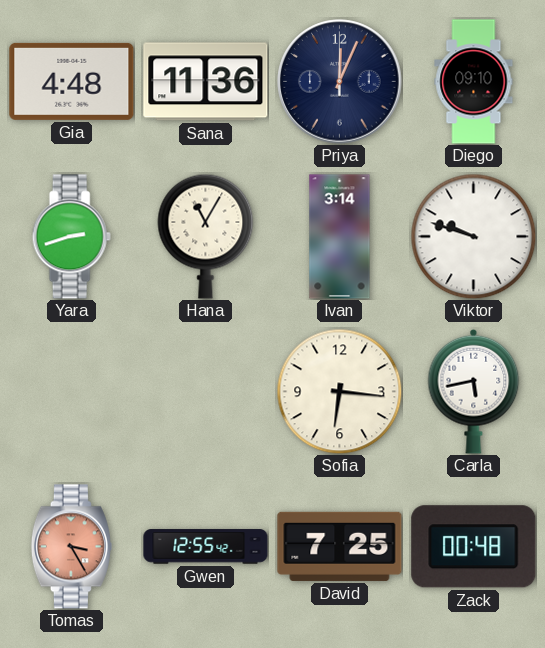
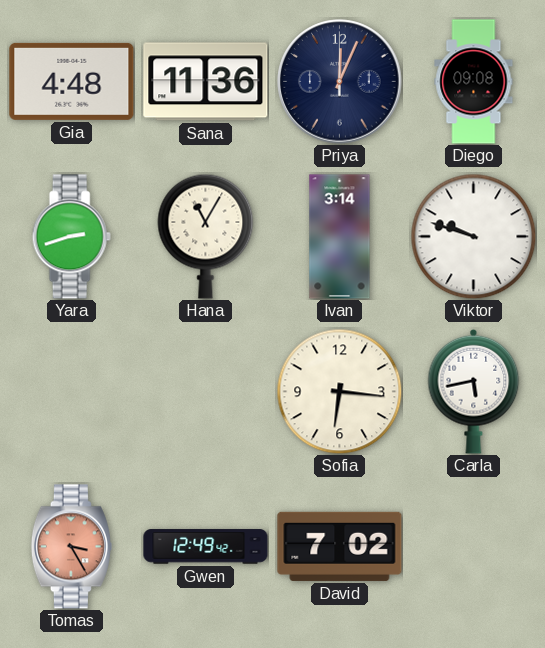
Diego: 09:10 -> 09:08
Gwen: 12:55 -> 12:49
David: 7:25 -> 7:02
Zack: 00:48 -> none
